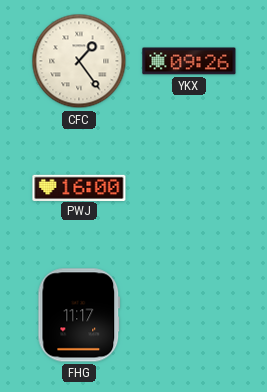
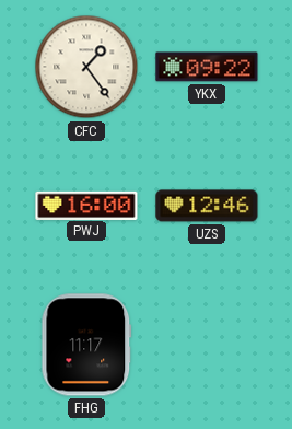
YKX: 09:26 -> 09:22
UZS: none -> 12:46
